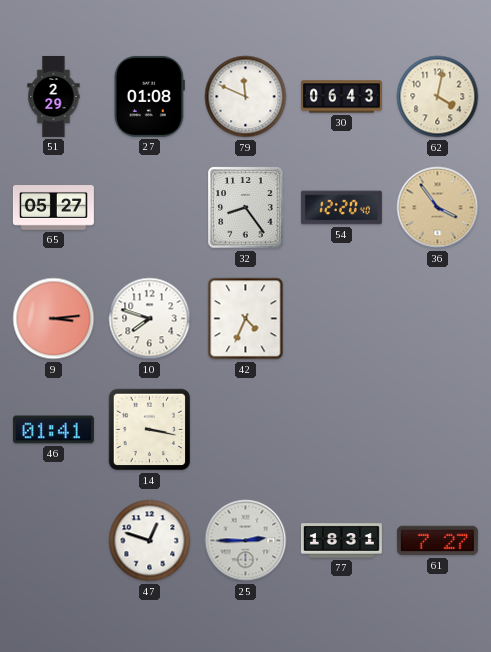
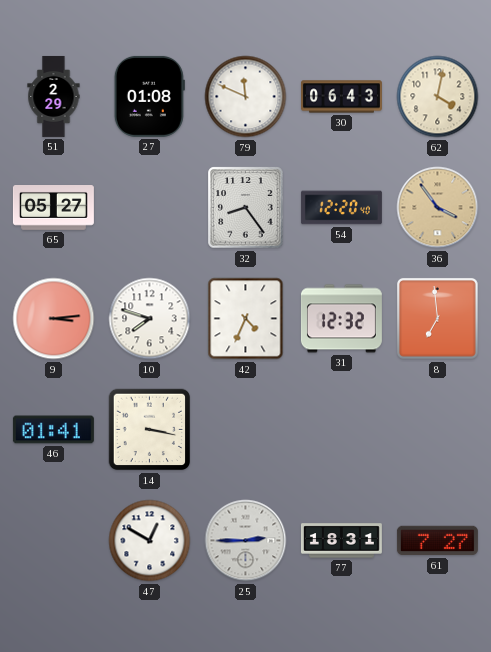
31: none -> 12:32
8: none -> 6:59
47: 12:48 -> 12:50
